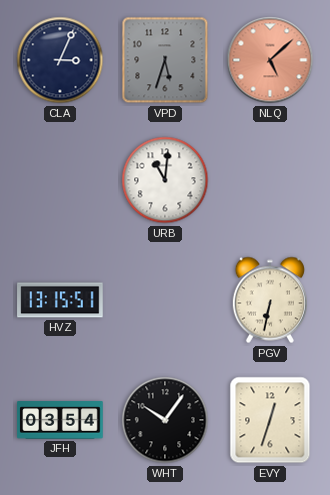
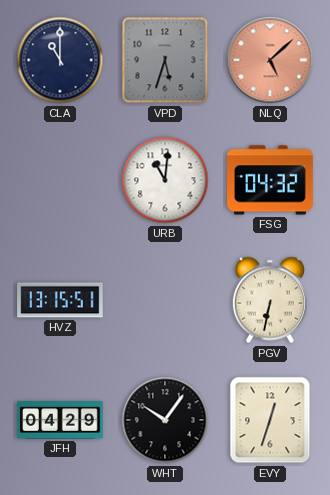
CLA: 3:04 -> 11:00
FSG: none -> 04:32
JFH: 03:54 -> 04:29
